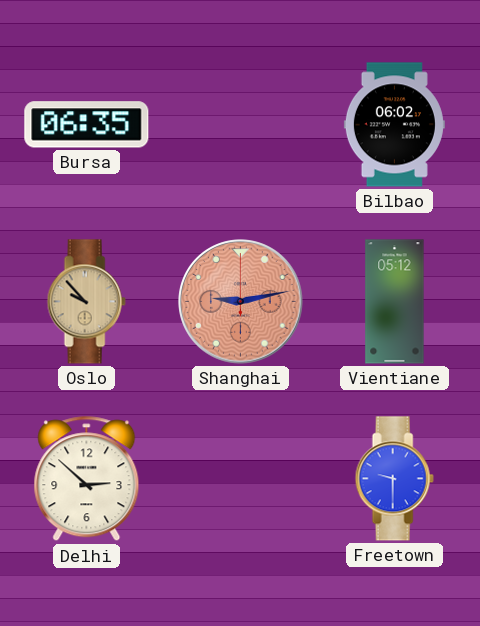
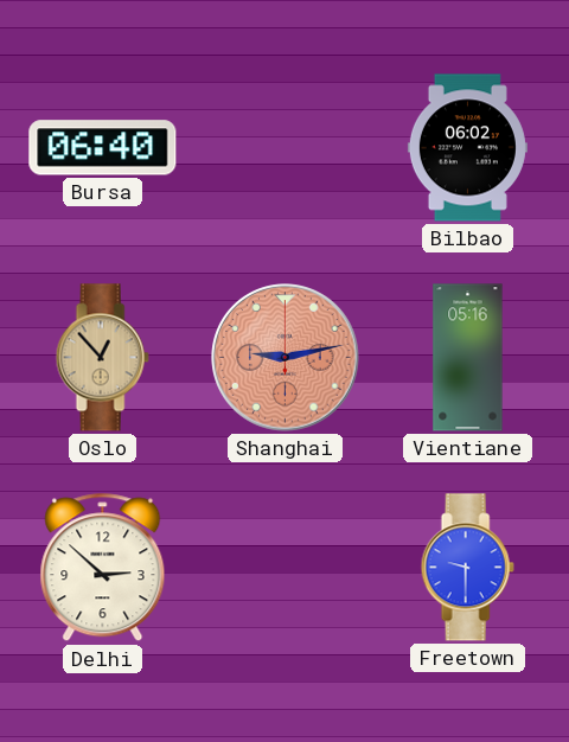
Bursa: 06:35 -> 06:40
Oslo: 9:53 -> 12:53
Vientiane: 05:12 -> 05:16
